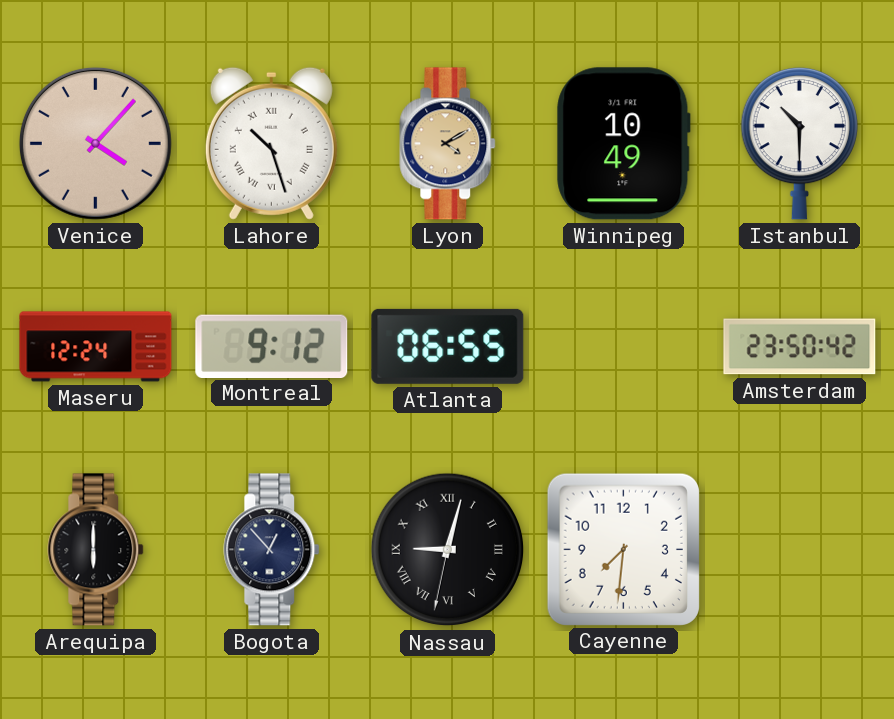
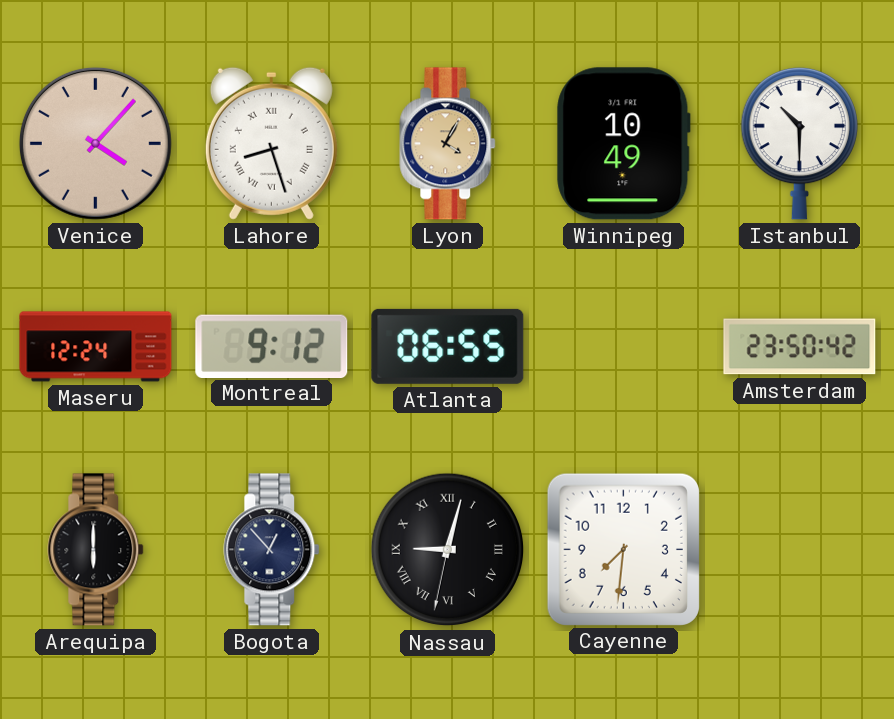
Lahore: 10:27 -> 8:27
Lyon: 4:10 -> 4:05
